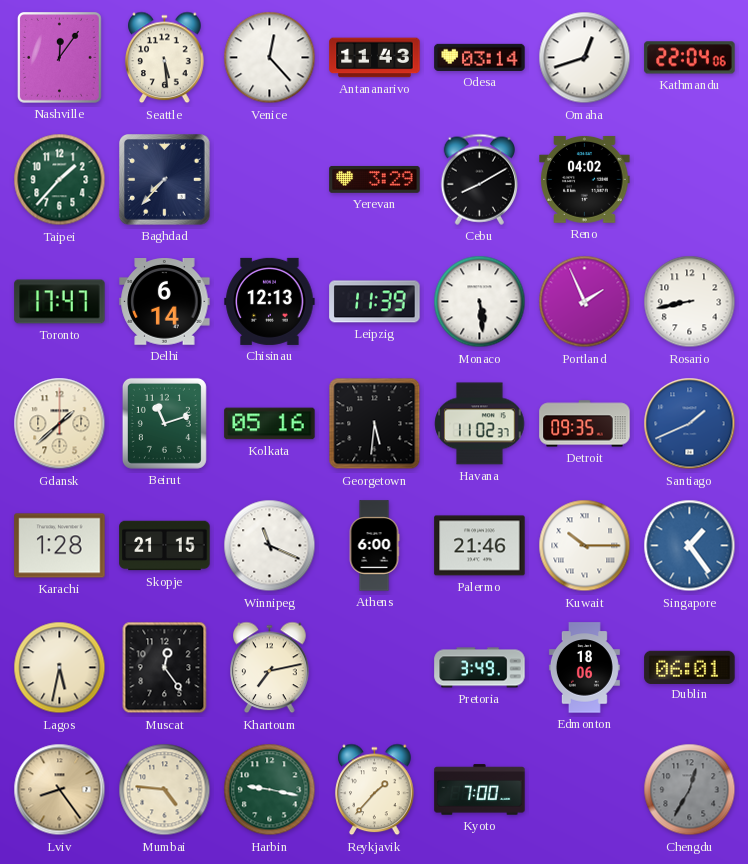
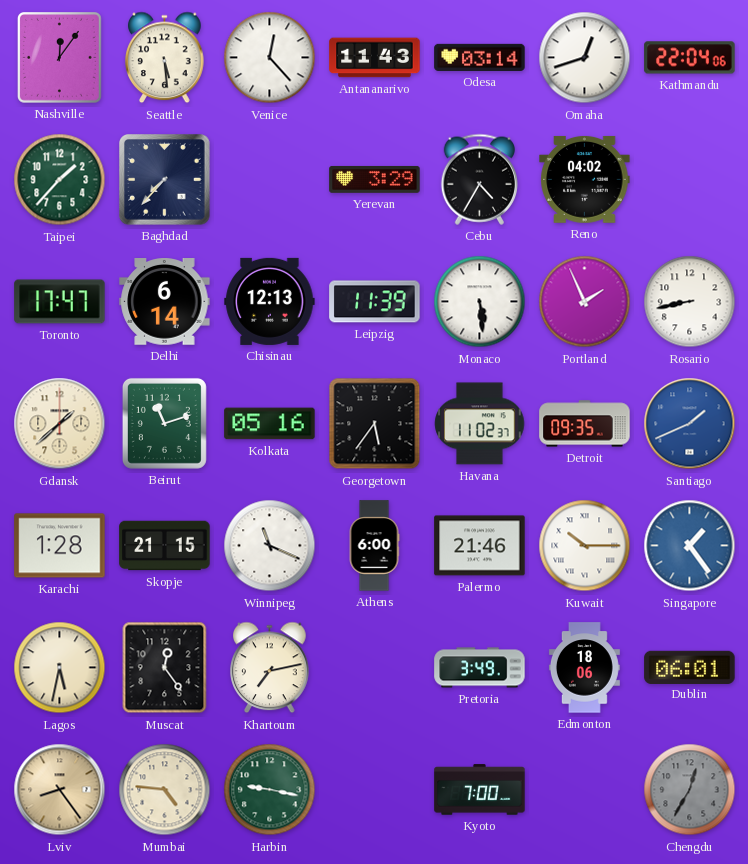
Cebu: 8:10 -> 4:35
Georgetown: 5:31 -> 5:36
Reykjavik: 1:37 -> none
